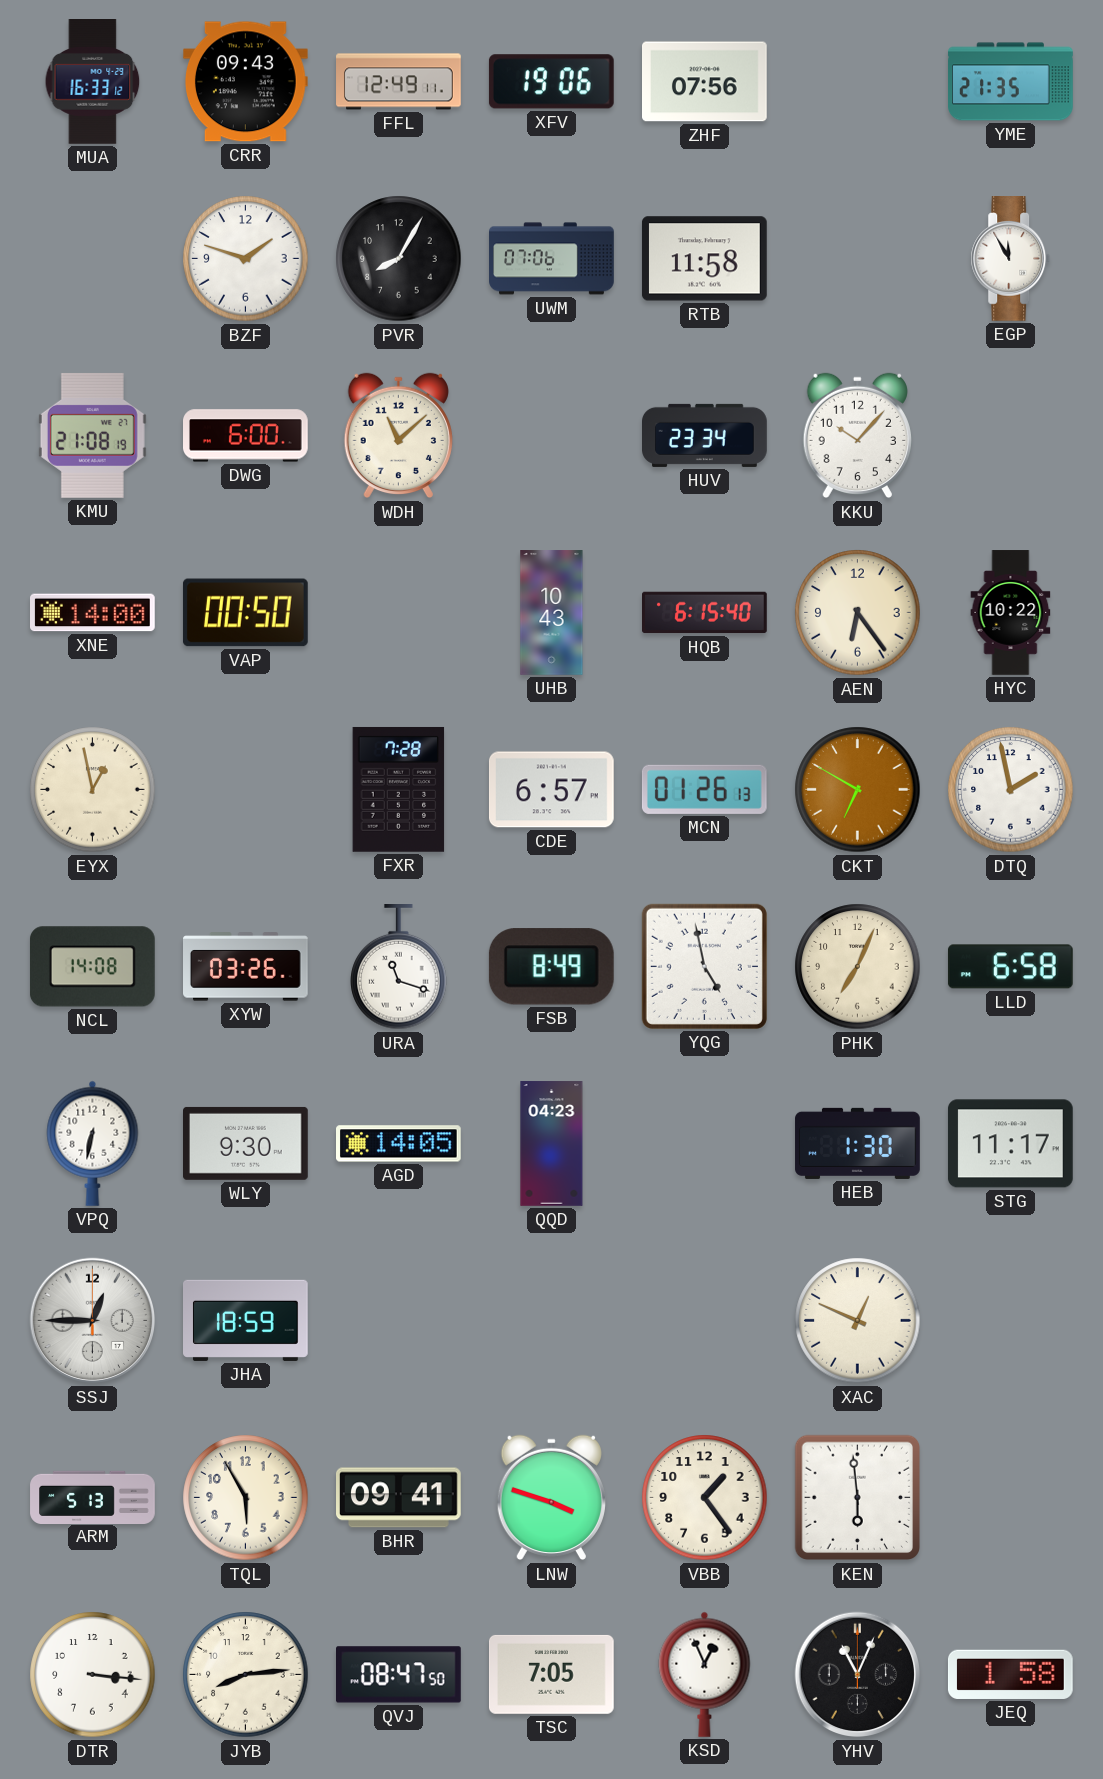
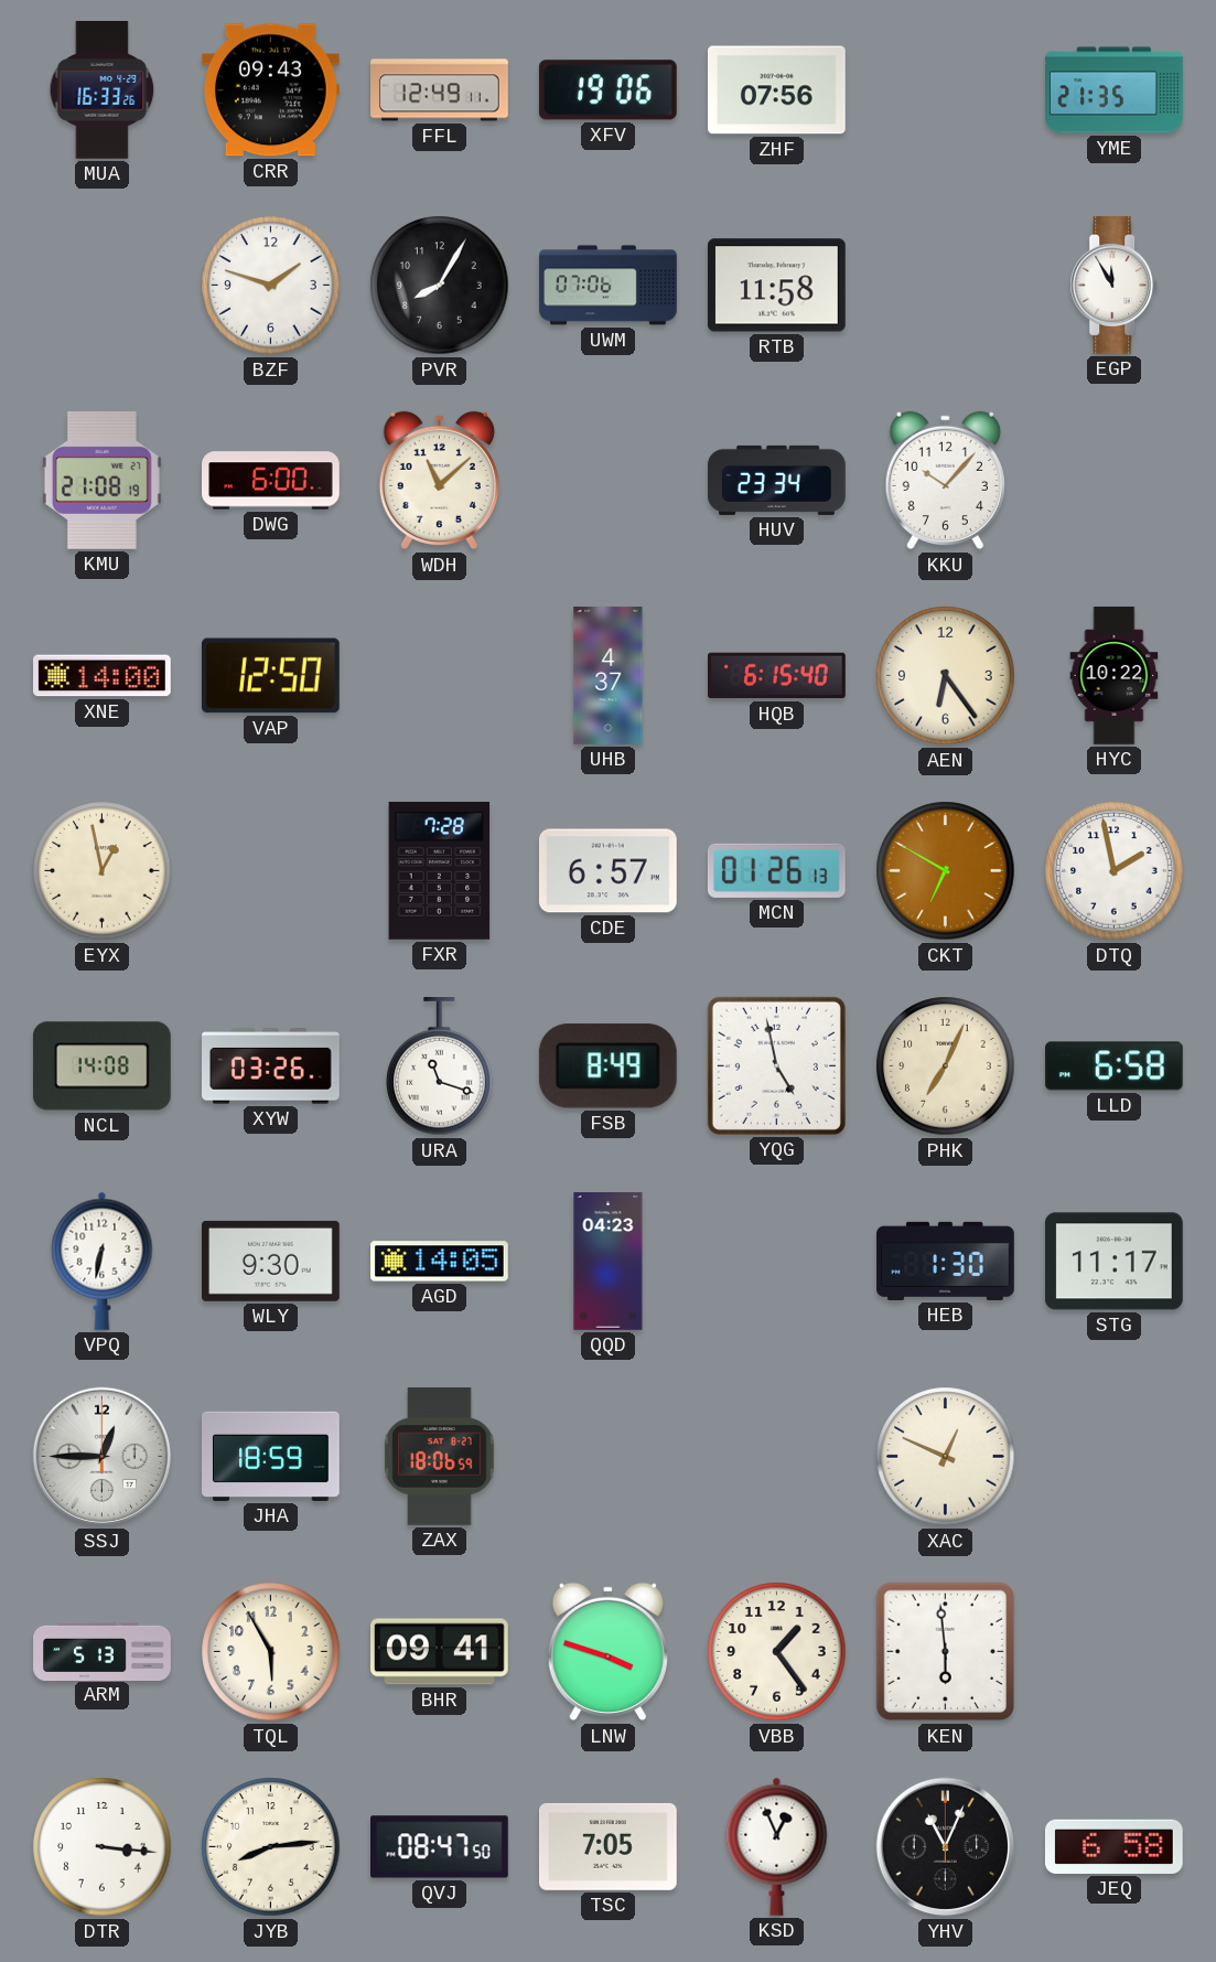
MUA: 16:33:12 -> 16:33:26
VAP: 00:50 -> 12:50
UHB: 10:43 -> 4:37
ZAX: none -> 18:06
JEQ: 1:58 -> 6:58
